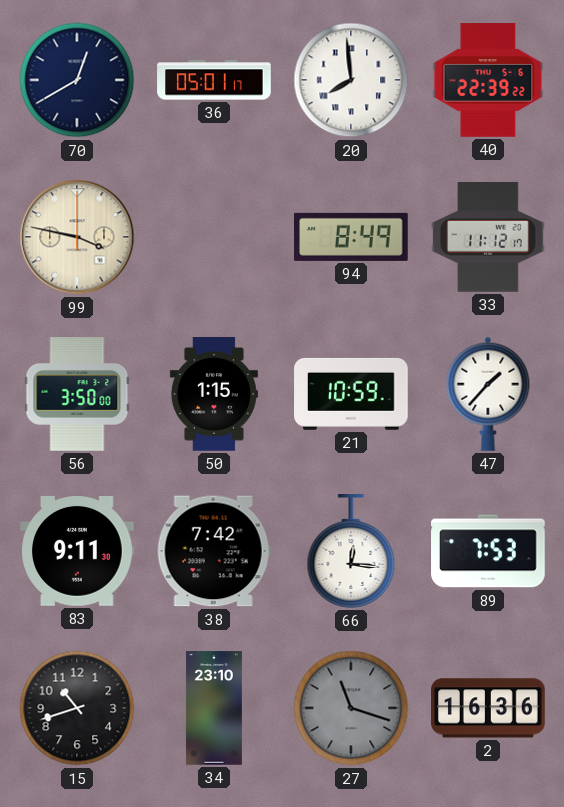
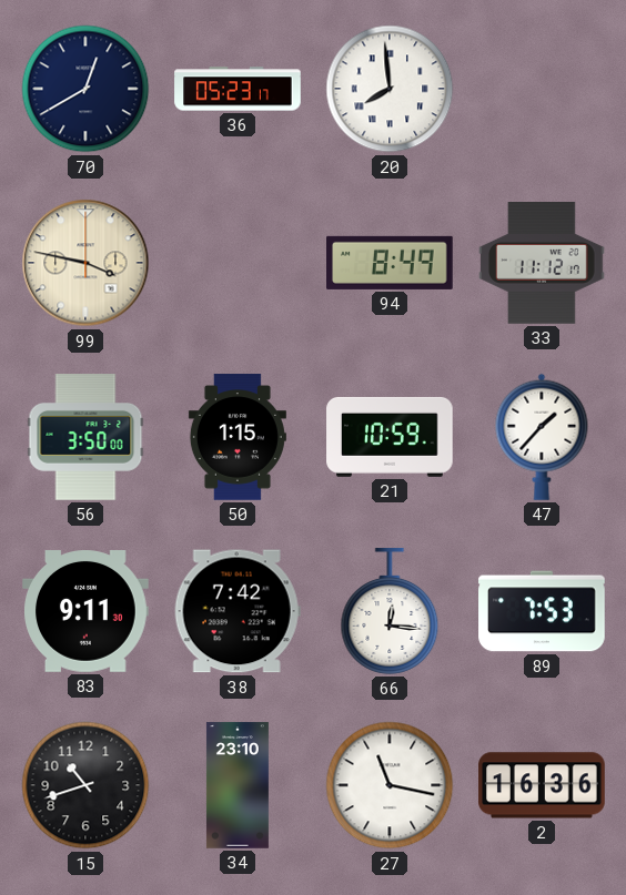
36: 05:01 -> 05:23
40: 22:39 -> none
27: 11:18 -> 11:17
27 dial: grey -> white
